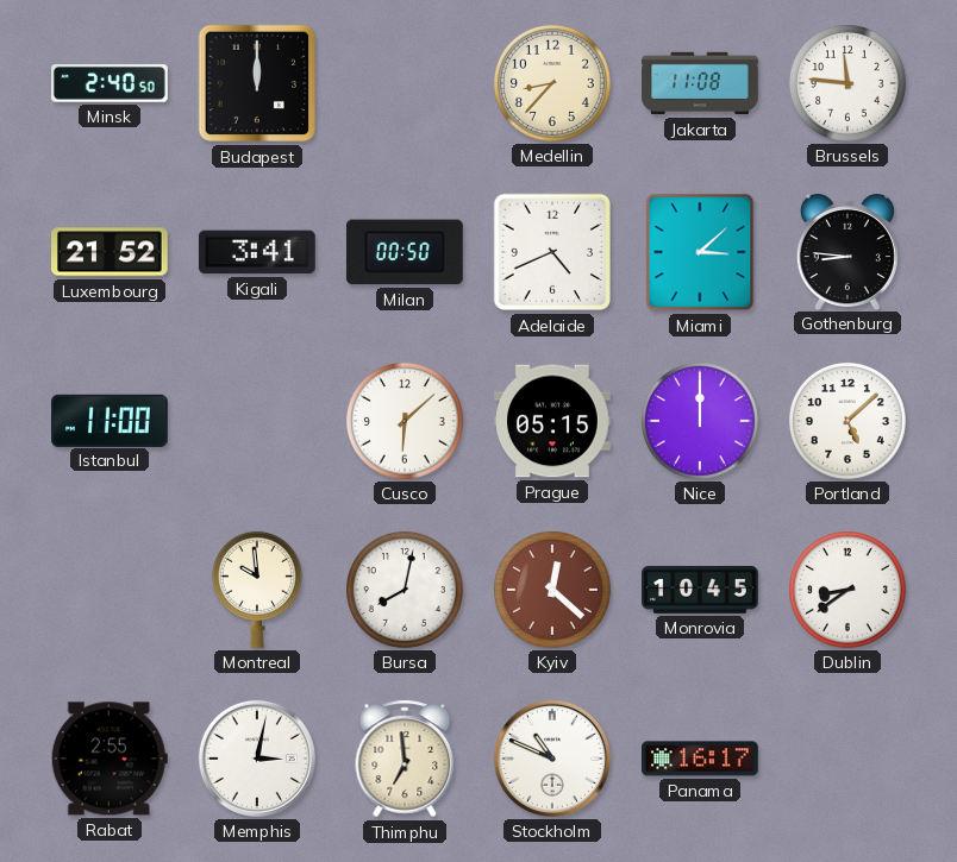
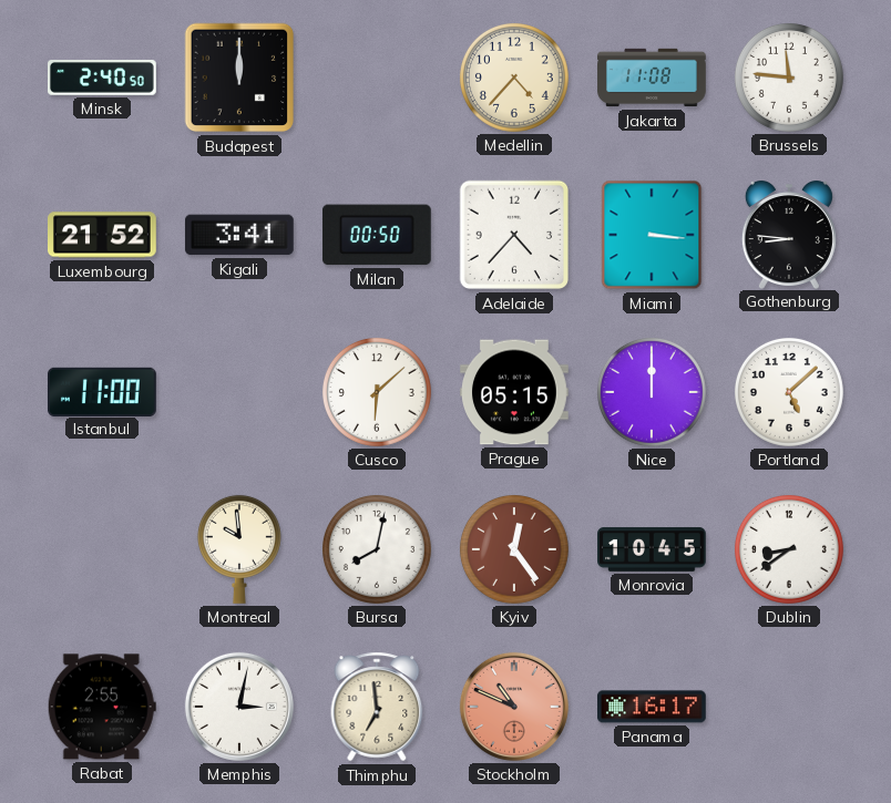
Medellin: 8:37 -> 4:37
Adelaide: 4:41 -> 4:37
Miami: 3:08 -> 3:16
Kyiv: 12:22 -> 12:24
Stockholm dial: white -> salmon
